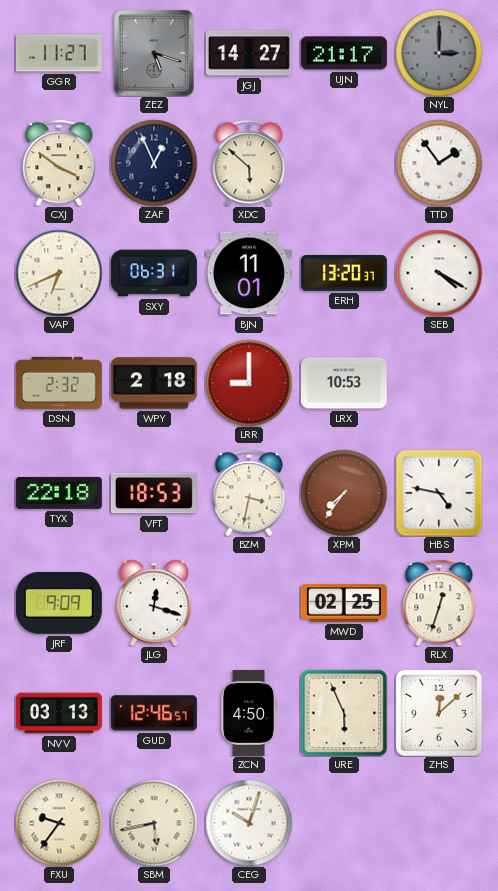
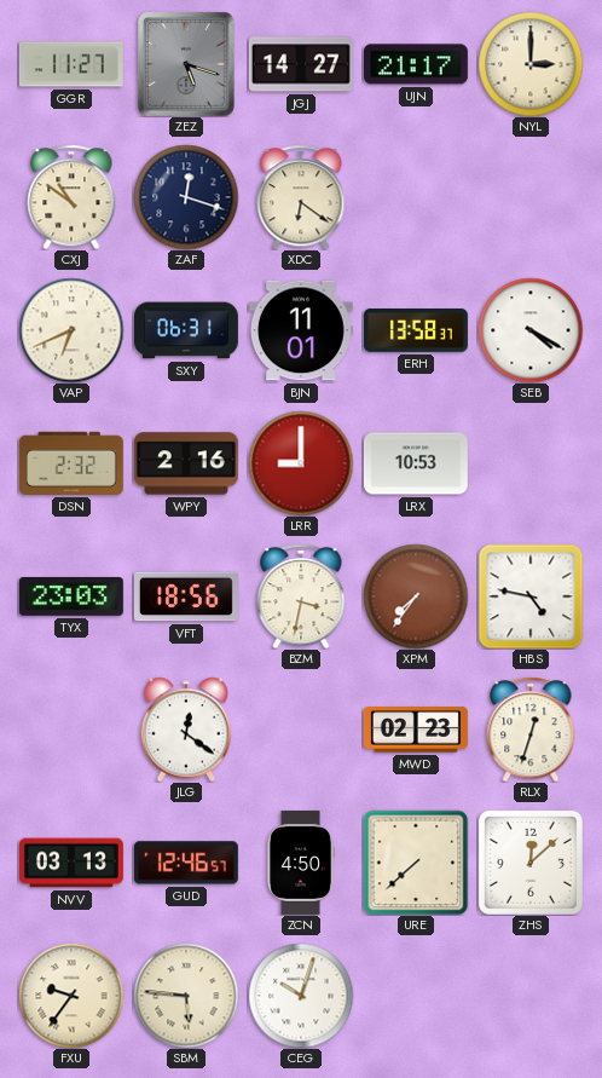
NYL dial: grey -> cream
CXJ: 3:51 -> 10:51
ZAF: 12:56 -> 12:18
XDC: 5:52 -> 6:21
TTD: 1:54 -> none
ERH: 13:20 -> 13:58
WPY: 2:18 -> 2:16
TYX: 22:18 -> 23:03
VFT: 18:53 -> 18:56
JRF: 9:09 -> none
JLG: 12:18 -> 12:21
MWD: 02:25 -> 02:23
URE: 5:56 -> 7:38
SBM: 5:43 -> 5:46
